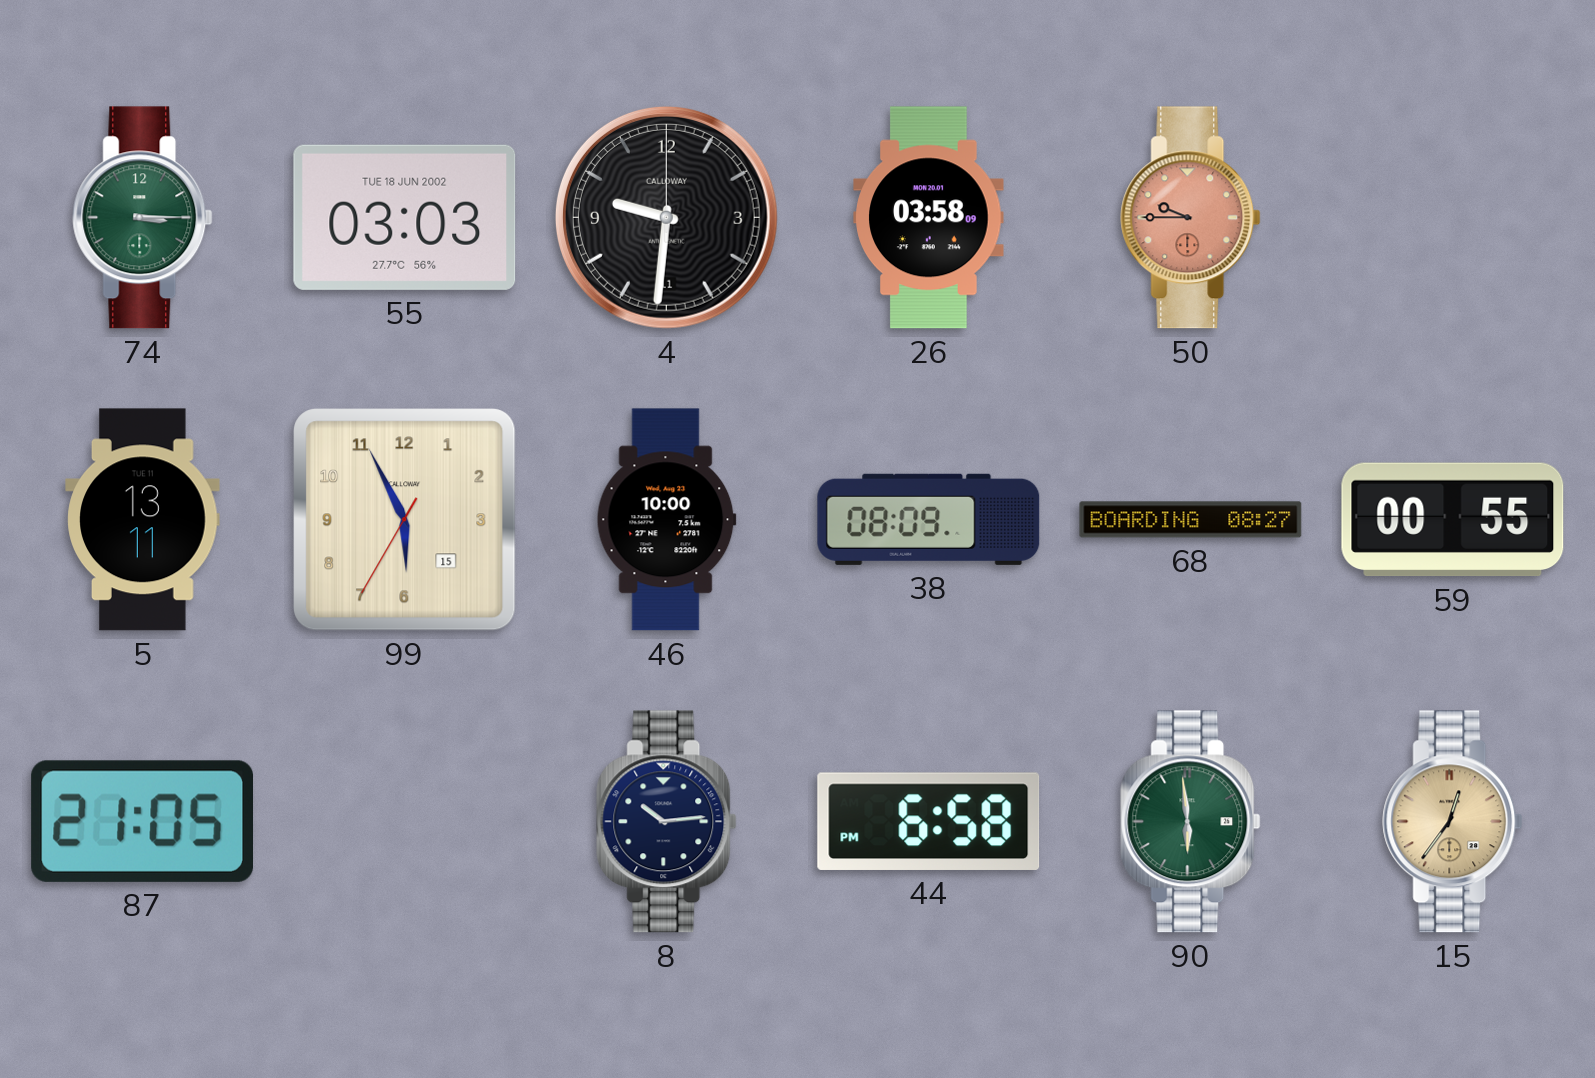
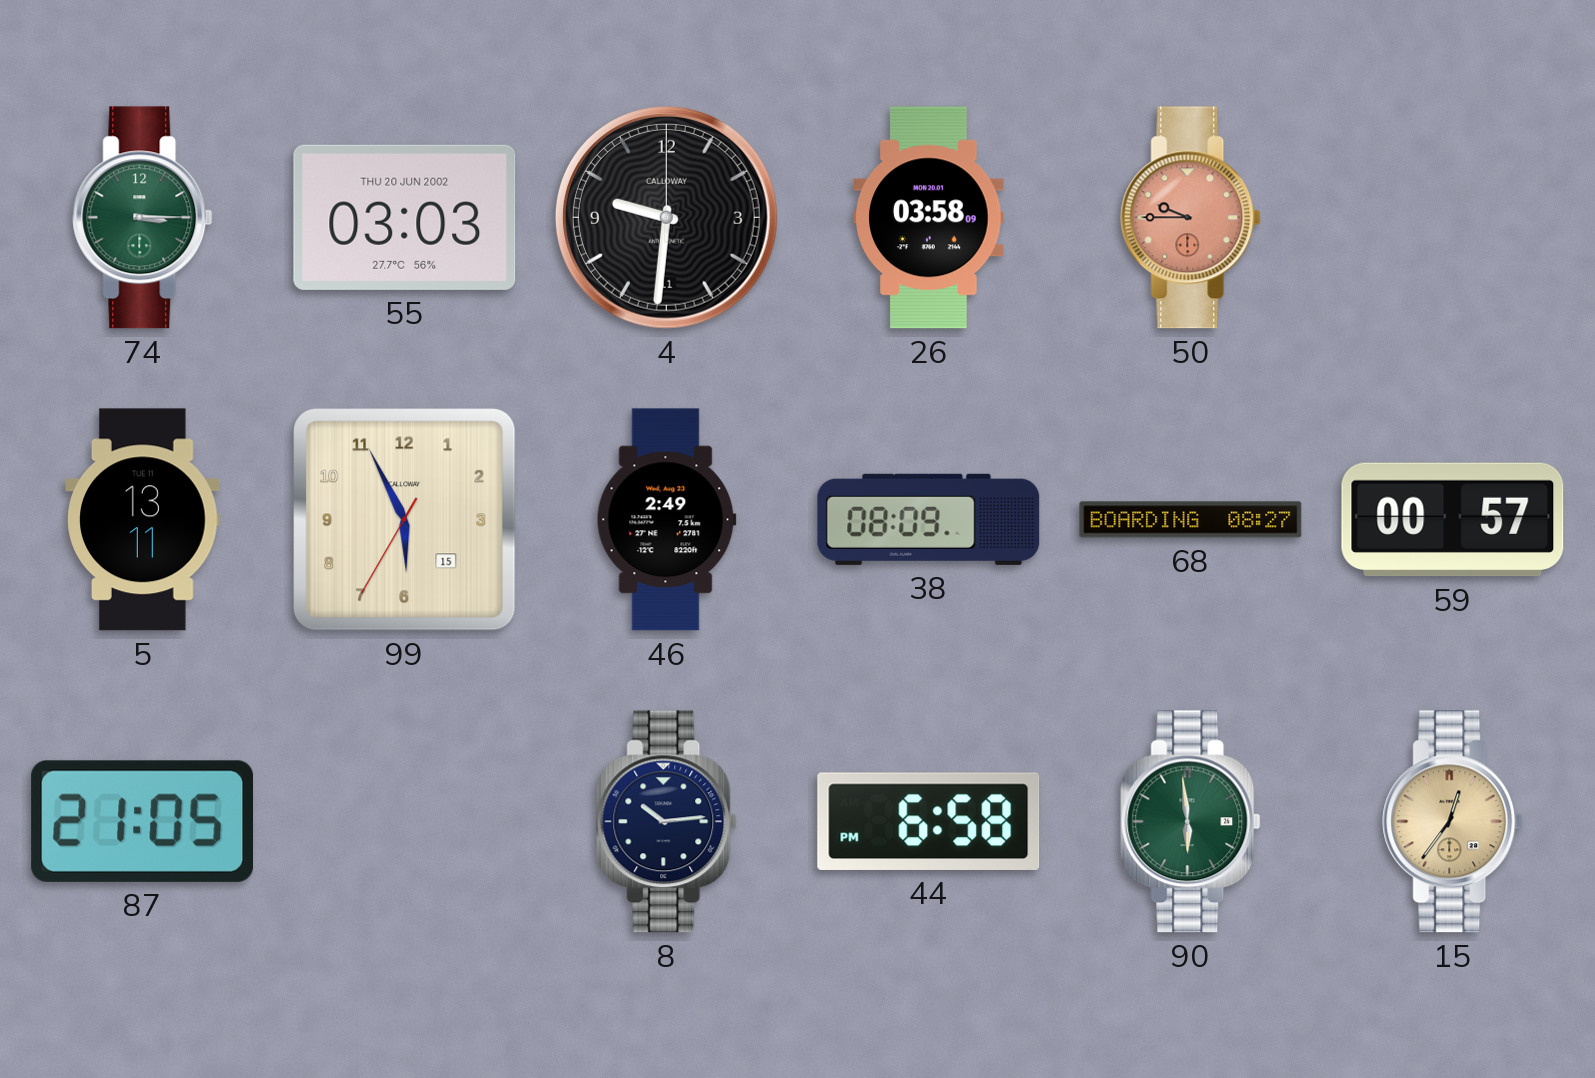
55 date: TUE 18 JUN 2002 -> THU 20 JUN 2002
46: 10:00 -> 2:49
59: 00:55 -> 00:57
